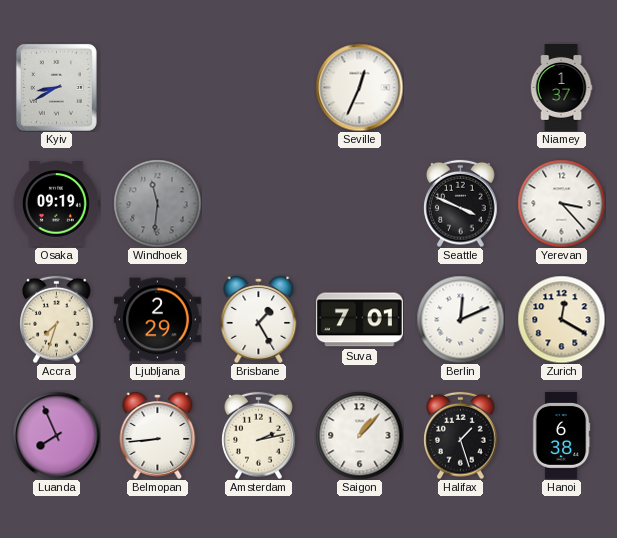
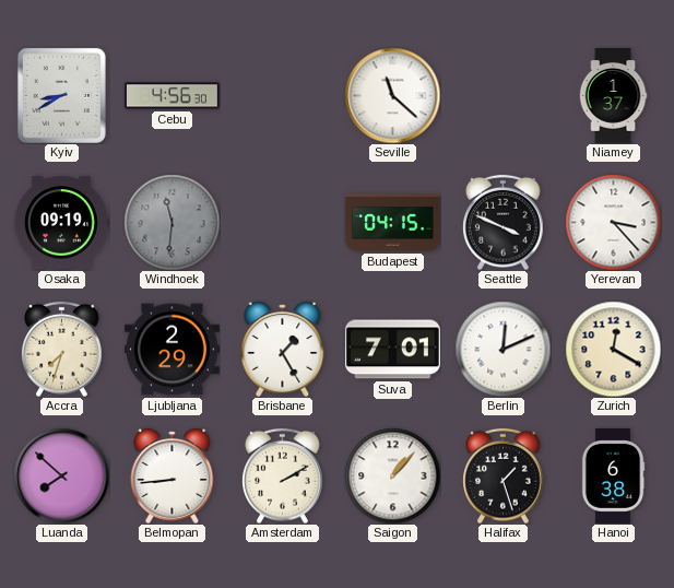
Cebu: none -> 4:56
Seville: 12:34 -> 11:22
Budapest: none -> 04:15
Luanda: 7:56 -> 7:52
Amsterdam: 2:13 -> 2:10
